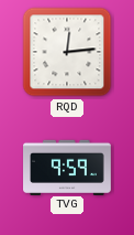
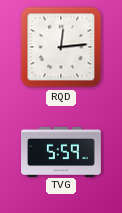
TVG: 9:59 -> 5:59
